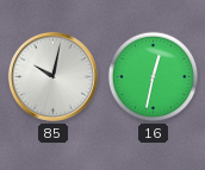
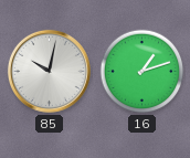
16: 12:32 -> 1:12
